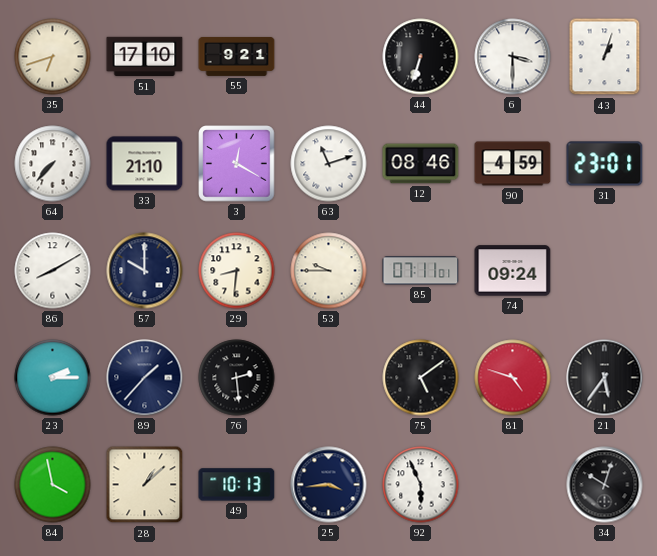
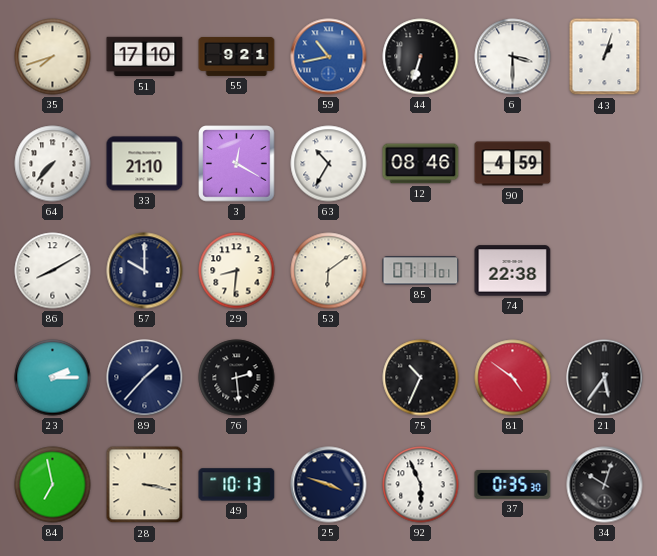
35: 6:42 -> 7:42
59: none -> 10:43
63: 11:12 -> 10:35
31: 23:01 -> none
53: 9:45 -> 6:09
74: 09:24 -> 22:38
75: 5:09 -> 10:34
81: 4:48 -> 4:51
84: 3:58 -> 6:58
28: 1:08 -> 3:17
25: 3:44 -> 3:48
37: none -> 0:35
